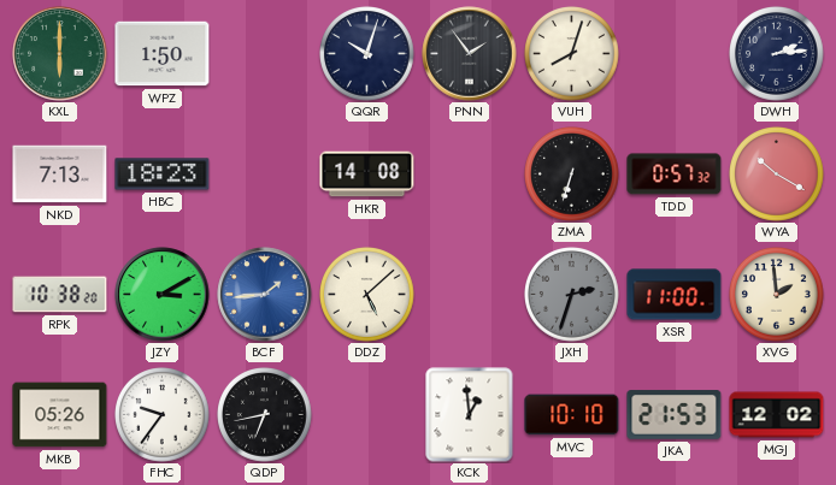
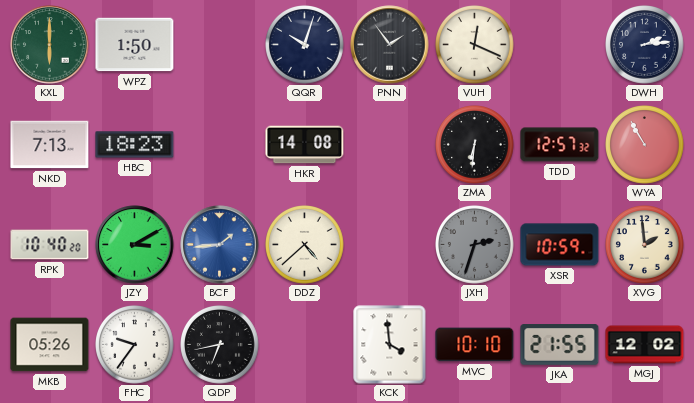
VUH: 8:03 -> 12:19
ZMA: 6:33 -> 6:31
TDD: 0:57 -> 12:57
WYA: 10:20 -> 10:55
RPK: 10:38 -> 10:40
DDZ: 5:08 -> 4:38
XSR: 11:00 -> 10:59
KCK: 12:59 -> 3:59
JKA: 21:53 -> 21:55
